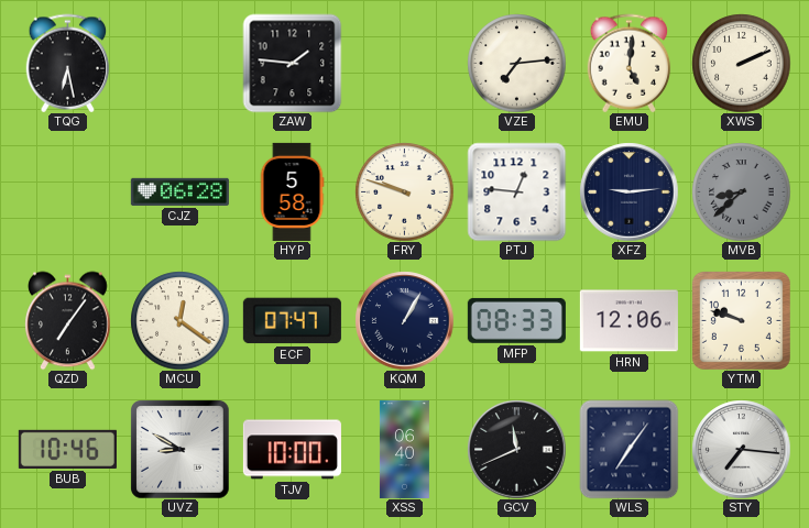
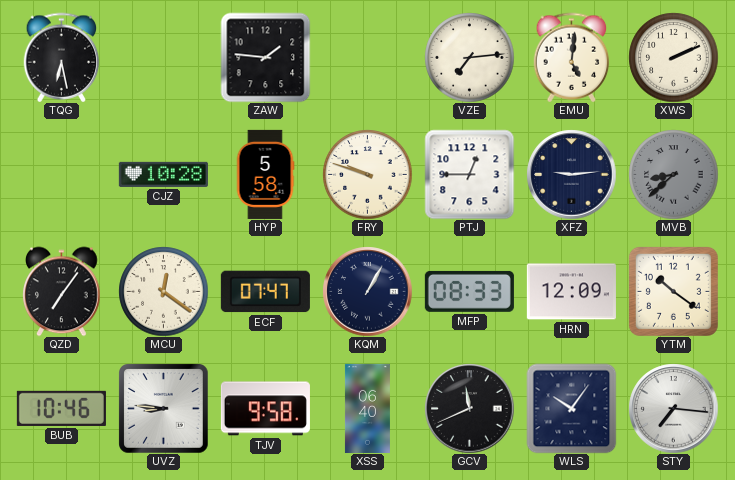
CJZ: 06:28 -> 10:28
PTJ: 12:46 -> 12:45
HRN: 12:06 -> 12:09
YTM: 9:48 -> 10:21
UVZ: 8:50 -> 8:46
TJV: 10:00 -> 9:58
WLS: 7:06 -> 10:06
